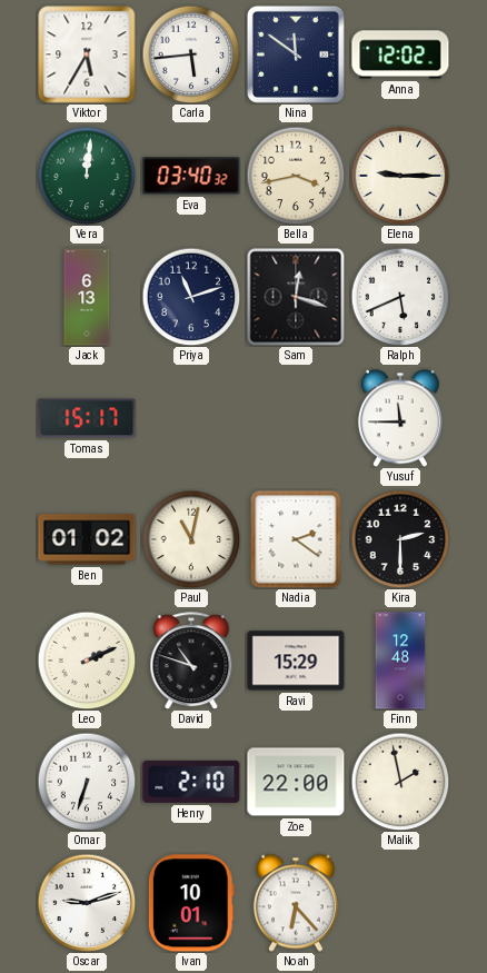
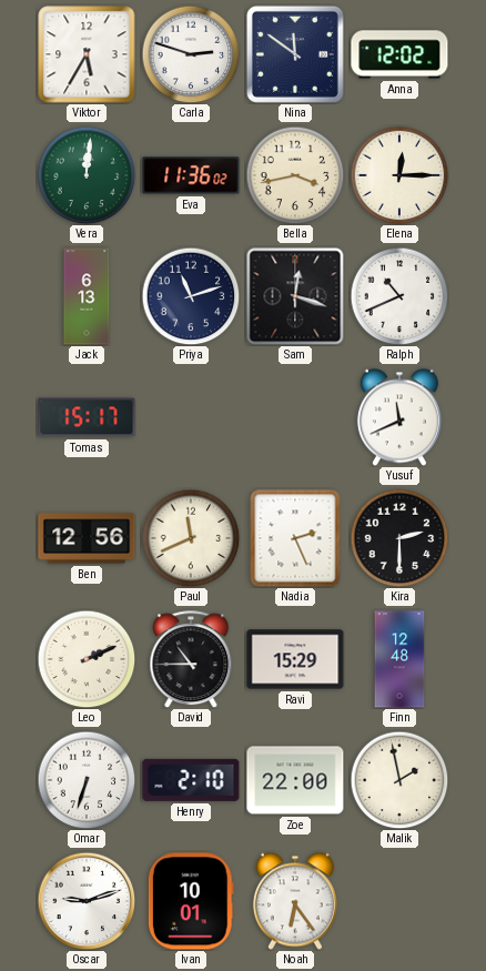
Carla: 5:44 -> 2:48
Eva: 03:40 -> 11:36
Elena: 9:15 -> 12:15
Ralph: 5:41 -> 10:41
Yusuf: 11:45 -> 11:41
Ben: 01:02 -> 12:56
Paul: 11:02 -> 11:41
Nadia: 2:21 -> 2:26
David: 10:48 -> 10:45
Noah: 6:23 -> 6:24
